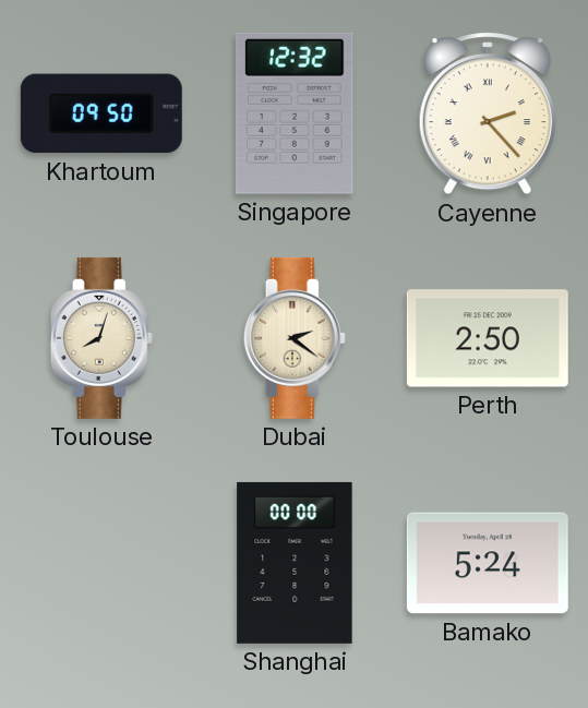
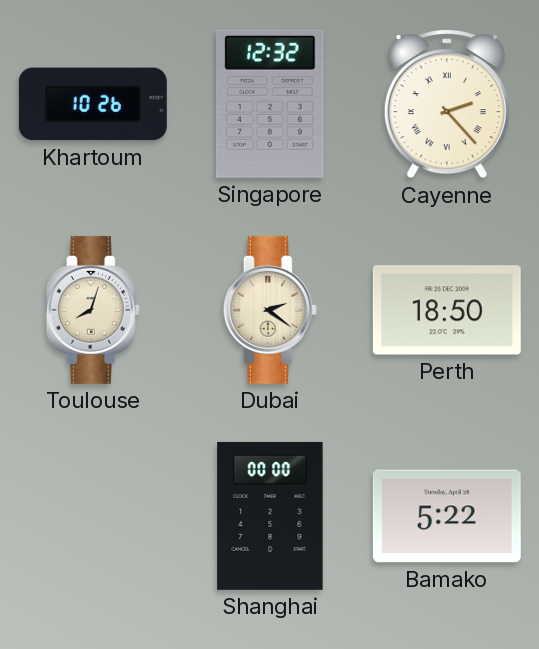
Khartoum: 09:50 -> 10:26
Perth: 2:50 -> 18:50
Bamako: 5:24 -> 5:22
